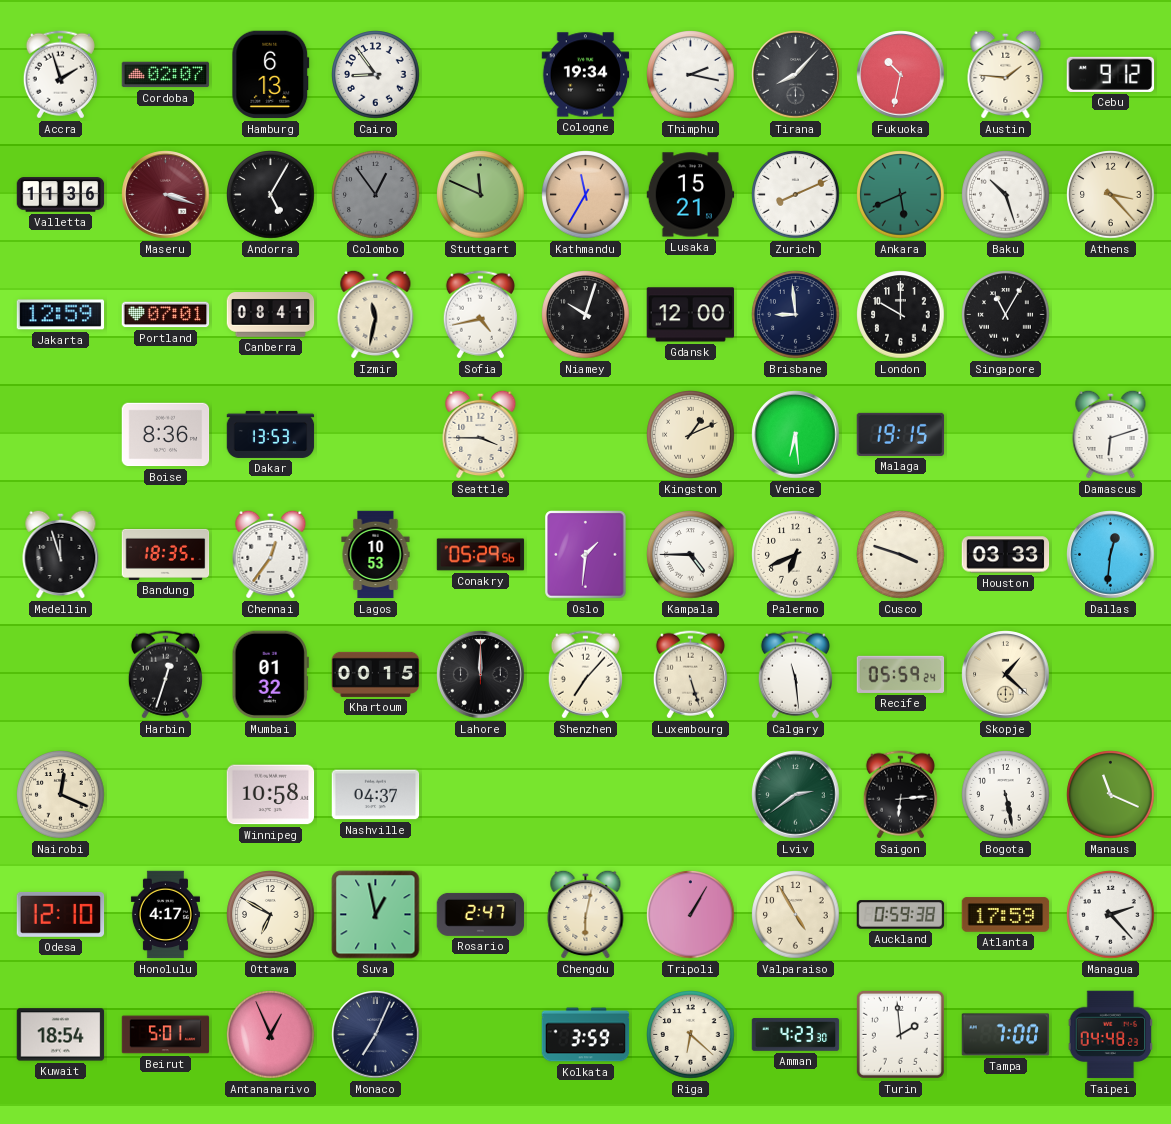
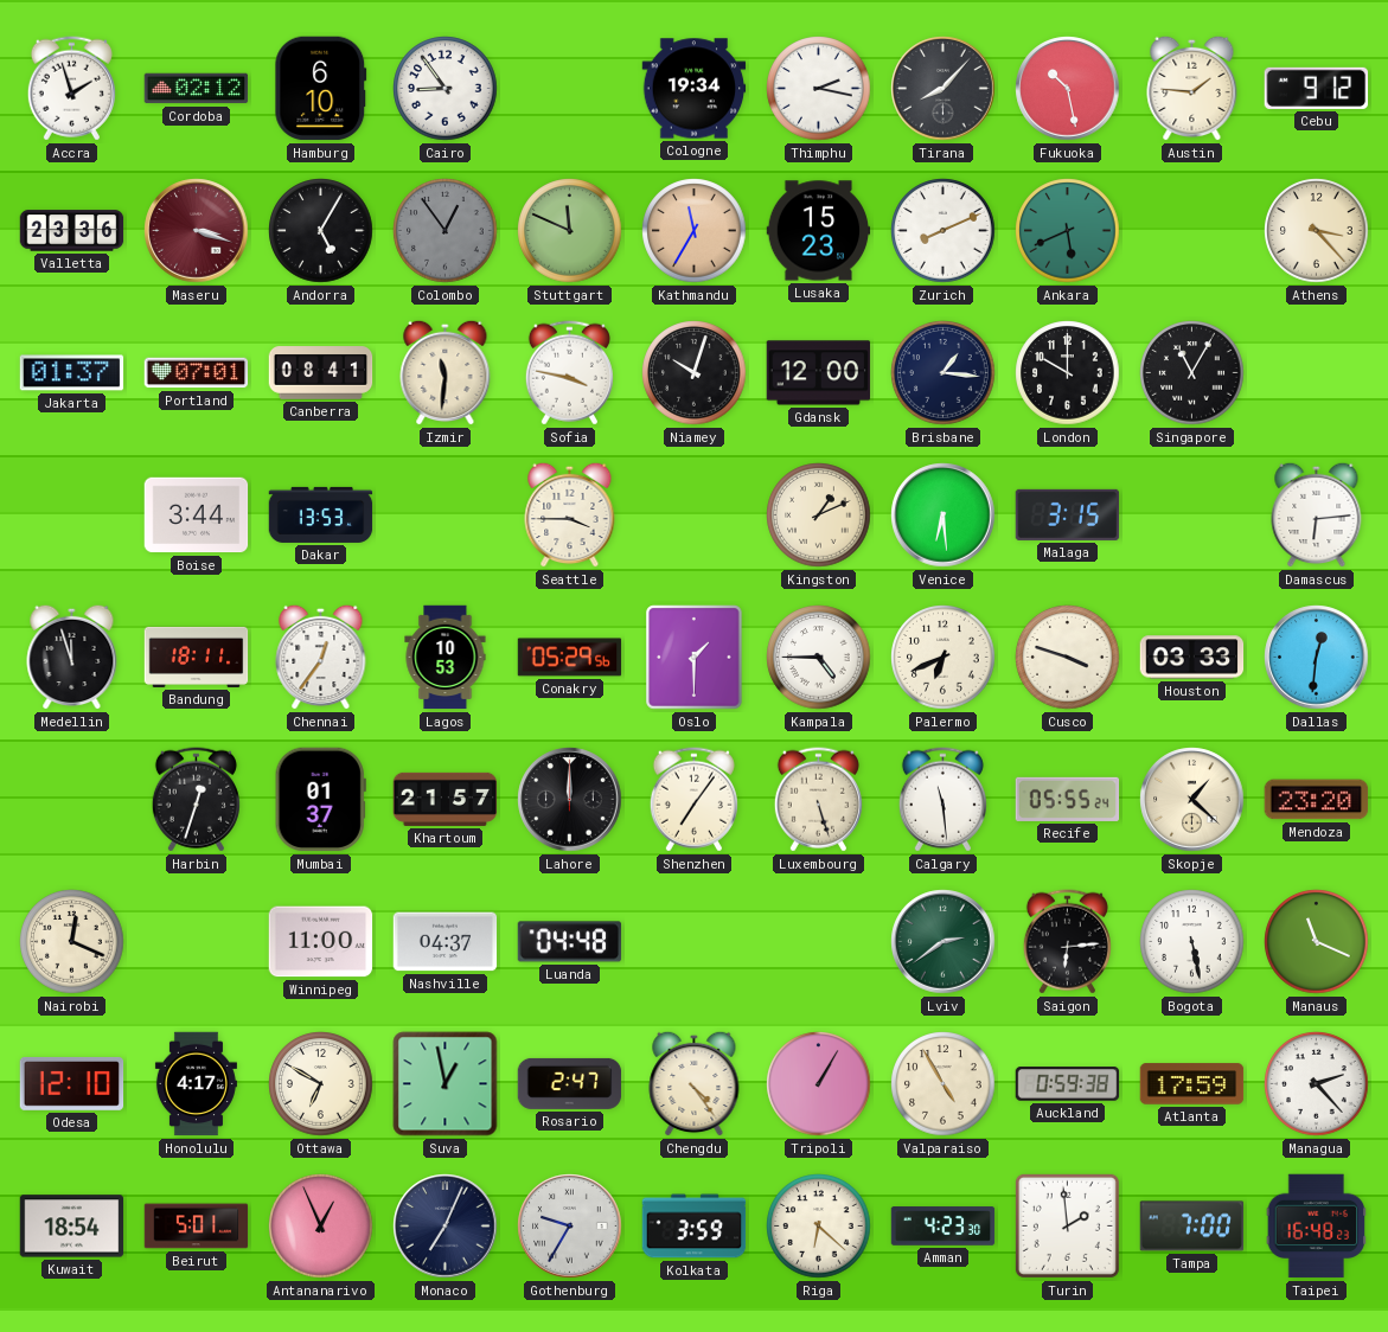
Cordoba: 02:07 -> 02:12
Hamburg: 6:13 -> 6:10
Fukuoka: 10:32 -> 10:28
Valletta: 11:36 -> 23:36
Lusaka: 15:21 -> 15:23
Baku: 10:27 -> none
Jakarta: 12:59 -> 01:37
Izmir: 11:32 -> 11:31
Sofia: 4:43 -> 3:47
Brisbane: 8:59 -> 1:16
Boise: 8:36 -> 3:44
Malaga: 19:15 -> 3:15
Damascus: 6:12 -> 6:14
Bandung: 18:35 -> 18:11
Oslo: 1:31 -> 1:30
Mumbai: 01:32 -> 01:37
Khartoum: 00:15 -> 21:57
Shenzhen: 7:07 -> 7:06
Recife: 05:59 -> 05:55
Mendoza: none -> 23:20
Winnipeg: 10:58 -> 11:00
Luanda: none -> 04:48
Chengdu: 6:02 -> 4:24
Gothenburg: none -> 9:35
Taipei: 04:48 -> 16:48
